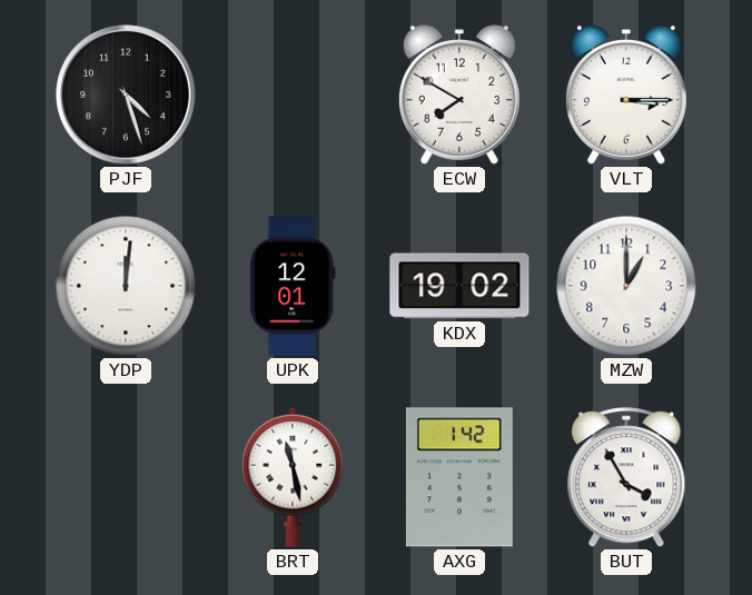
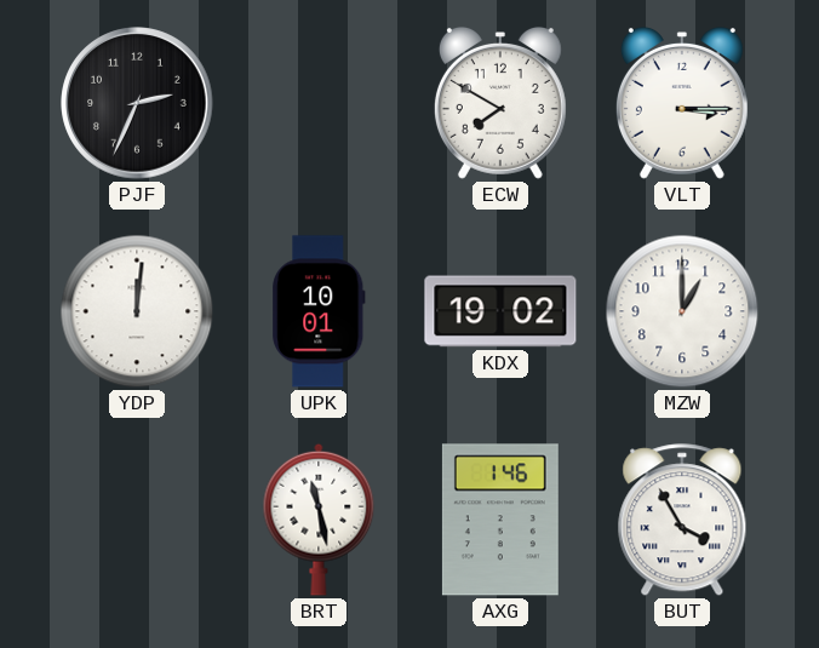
PJF: 4:27 -> 2:34
UPK: 12:01 -> 10:01
AXG: 1:42 -> 1:46
